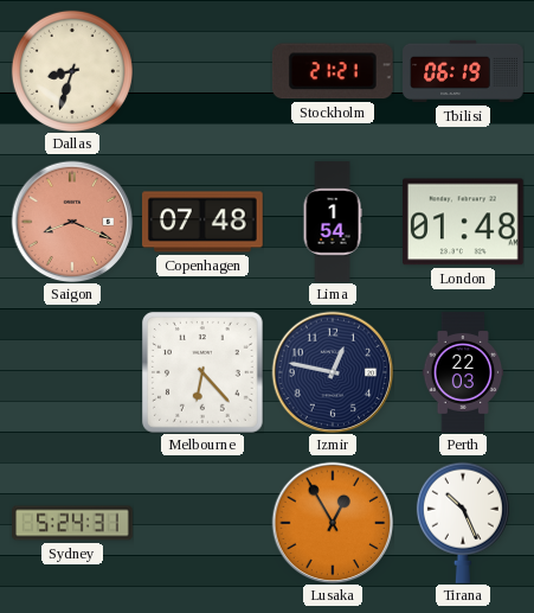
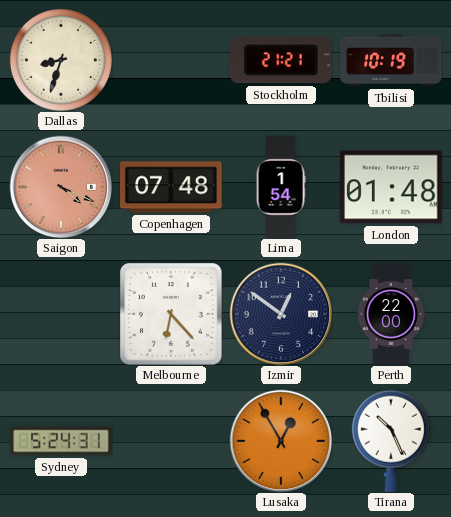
Tbilisi: 06:19 -> 10:19
Saigon: 8:19 -> 4:19
Izmir: 12:47 -> 12:51
Perth: 22:03 -> 22:00
